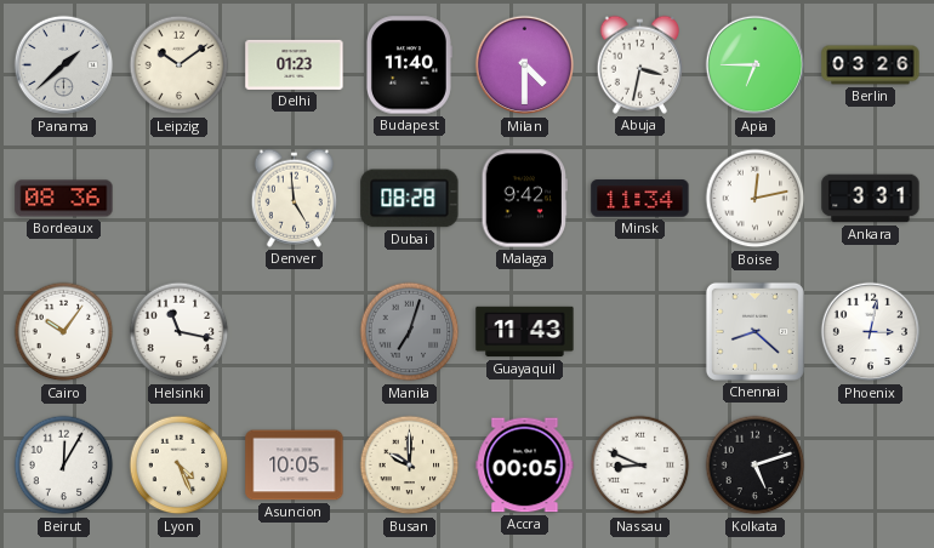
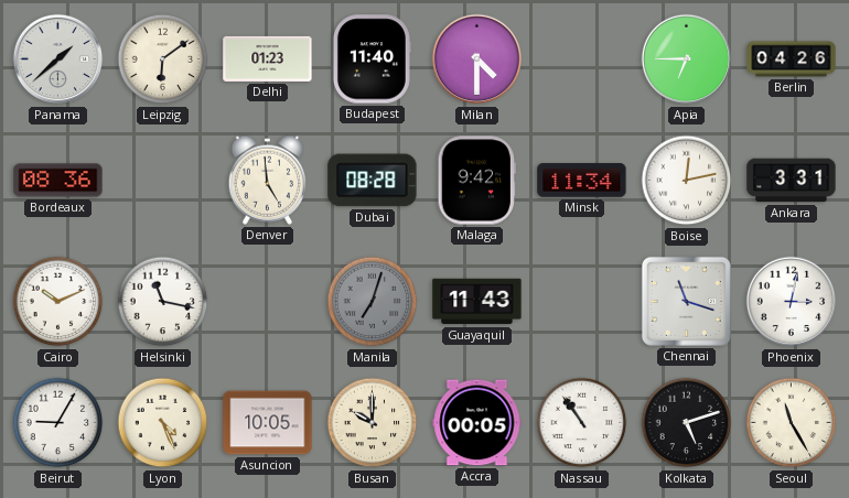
Leipzig: 10:09 -> 6:09
Abuja: 3:32 -> none
Berlin: 03:26 -> 04:26
Cairo: 10:06 -> 10:11
Chennai: 8:22 -> 11:18
Beirut: 12:05 -> 9:05
Nassau: 8:49 -> 10:54
Seoul: none -> 11:25
